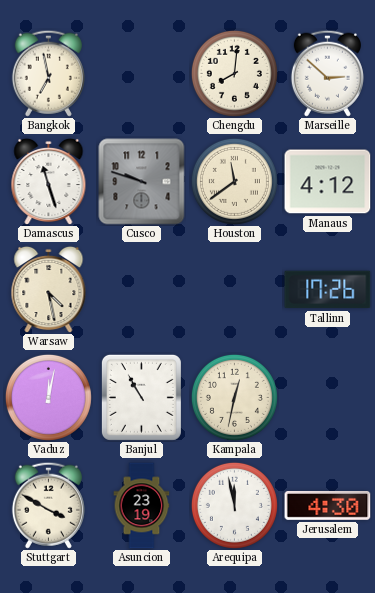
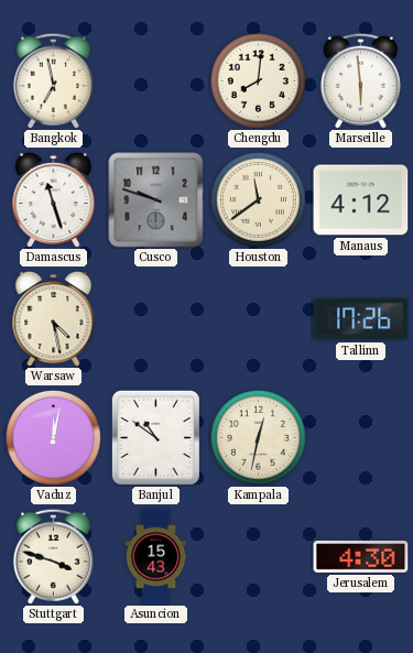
Marseille: 2:52 -> 5:59
Banjul: 10:55 -> 10:51
Stuttgart: 3:50 -> 3:48
Asuncion: 23:19 -> 15:43
Arequipa: 11:58 -> none
